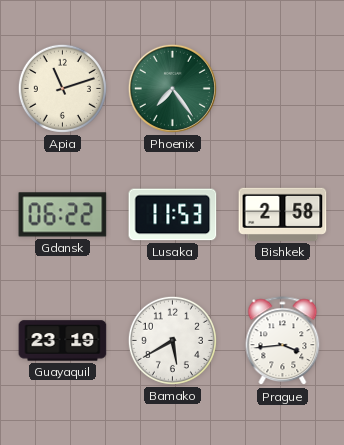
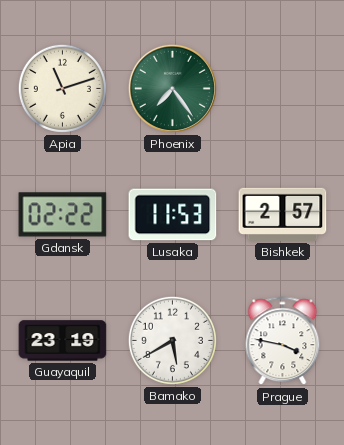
Gdansk: 06:22 -> 02:22
Bishkek: 2:58 -> 2:57
Prague: 3:44 -> 3:47
